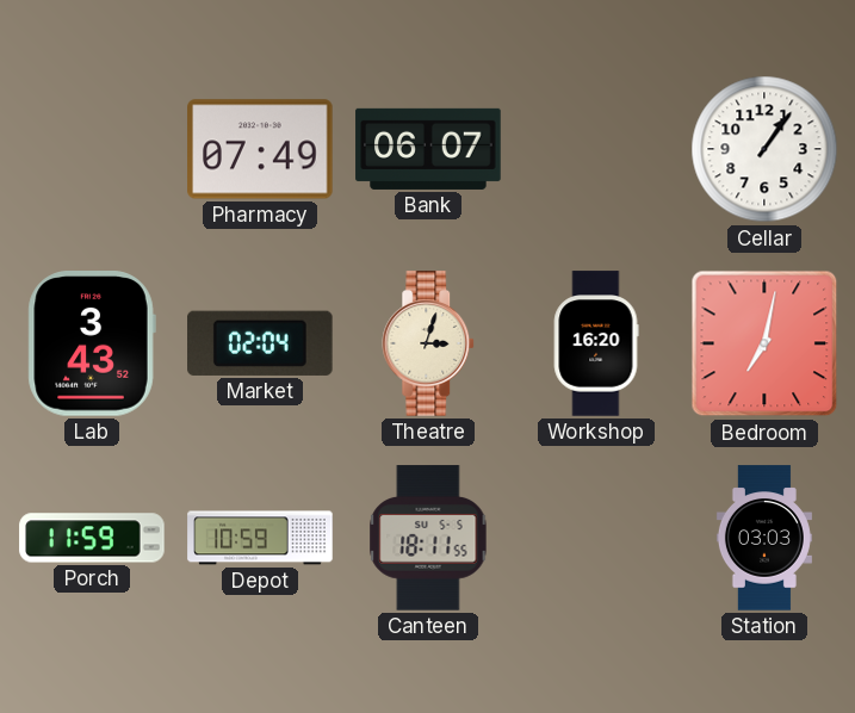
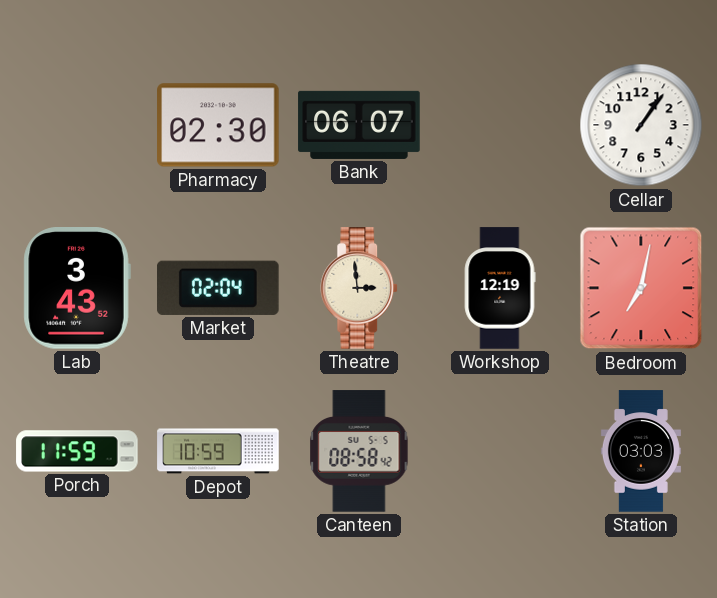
Pharmacy: 07:49 -> 02:30
Theatre: 3:03 -> 2:59
Workshop: 16:20 -> 12:19
Canteen: 18:11 -> 08:58
